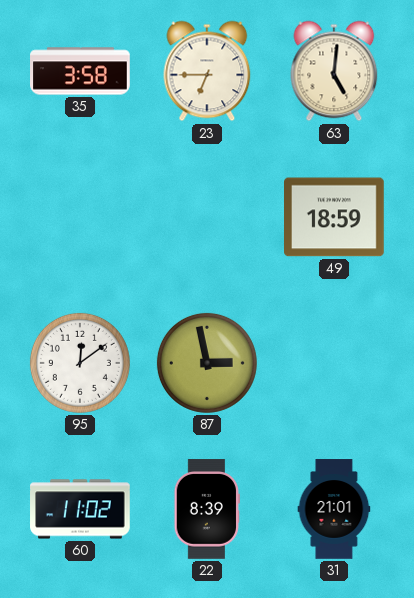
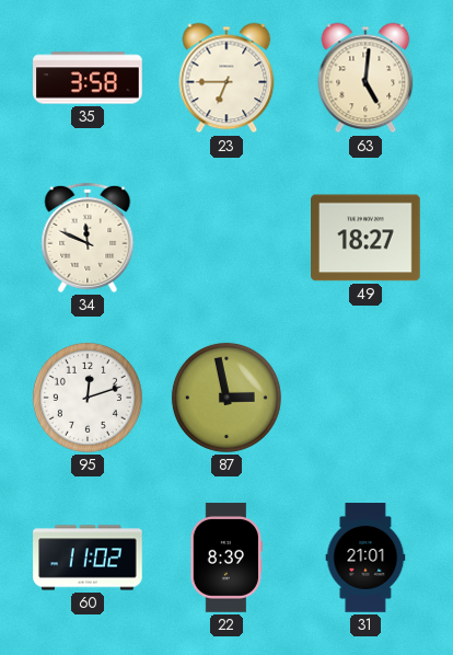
34: none -> 11:49
49: 18:59 -> 18:27
95: 12:09 -> 12:12
